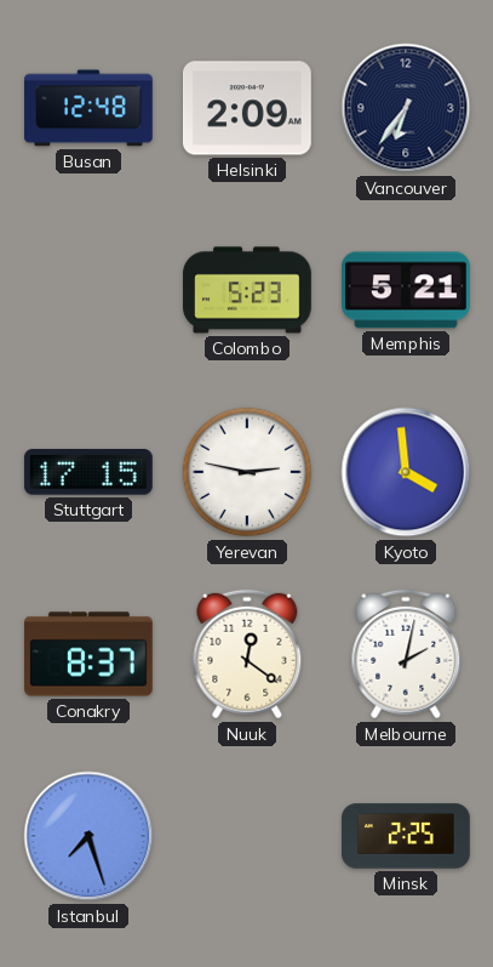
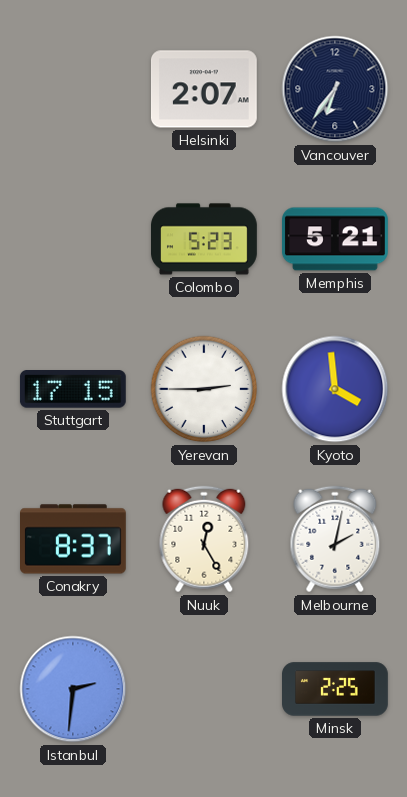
Busan: 12:48 -> none
Helsinki: 2:09 -> 2:07
Yerevan: 2:47 -> 2:45
Nuuk: 12:21 -> 12:25
Istanbul: 7:27 -> 2:31
